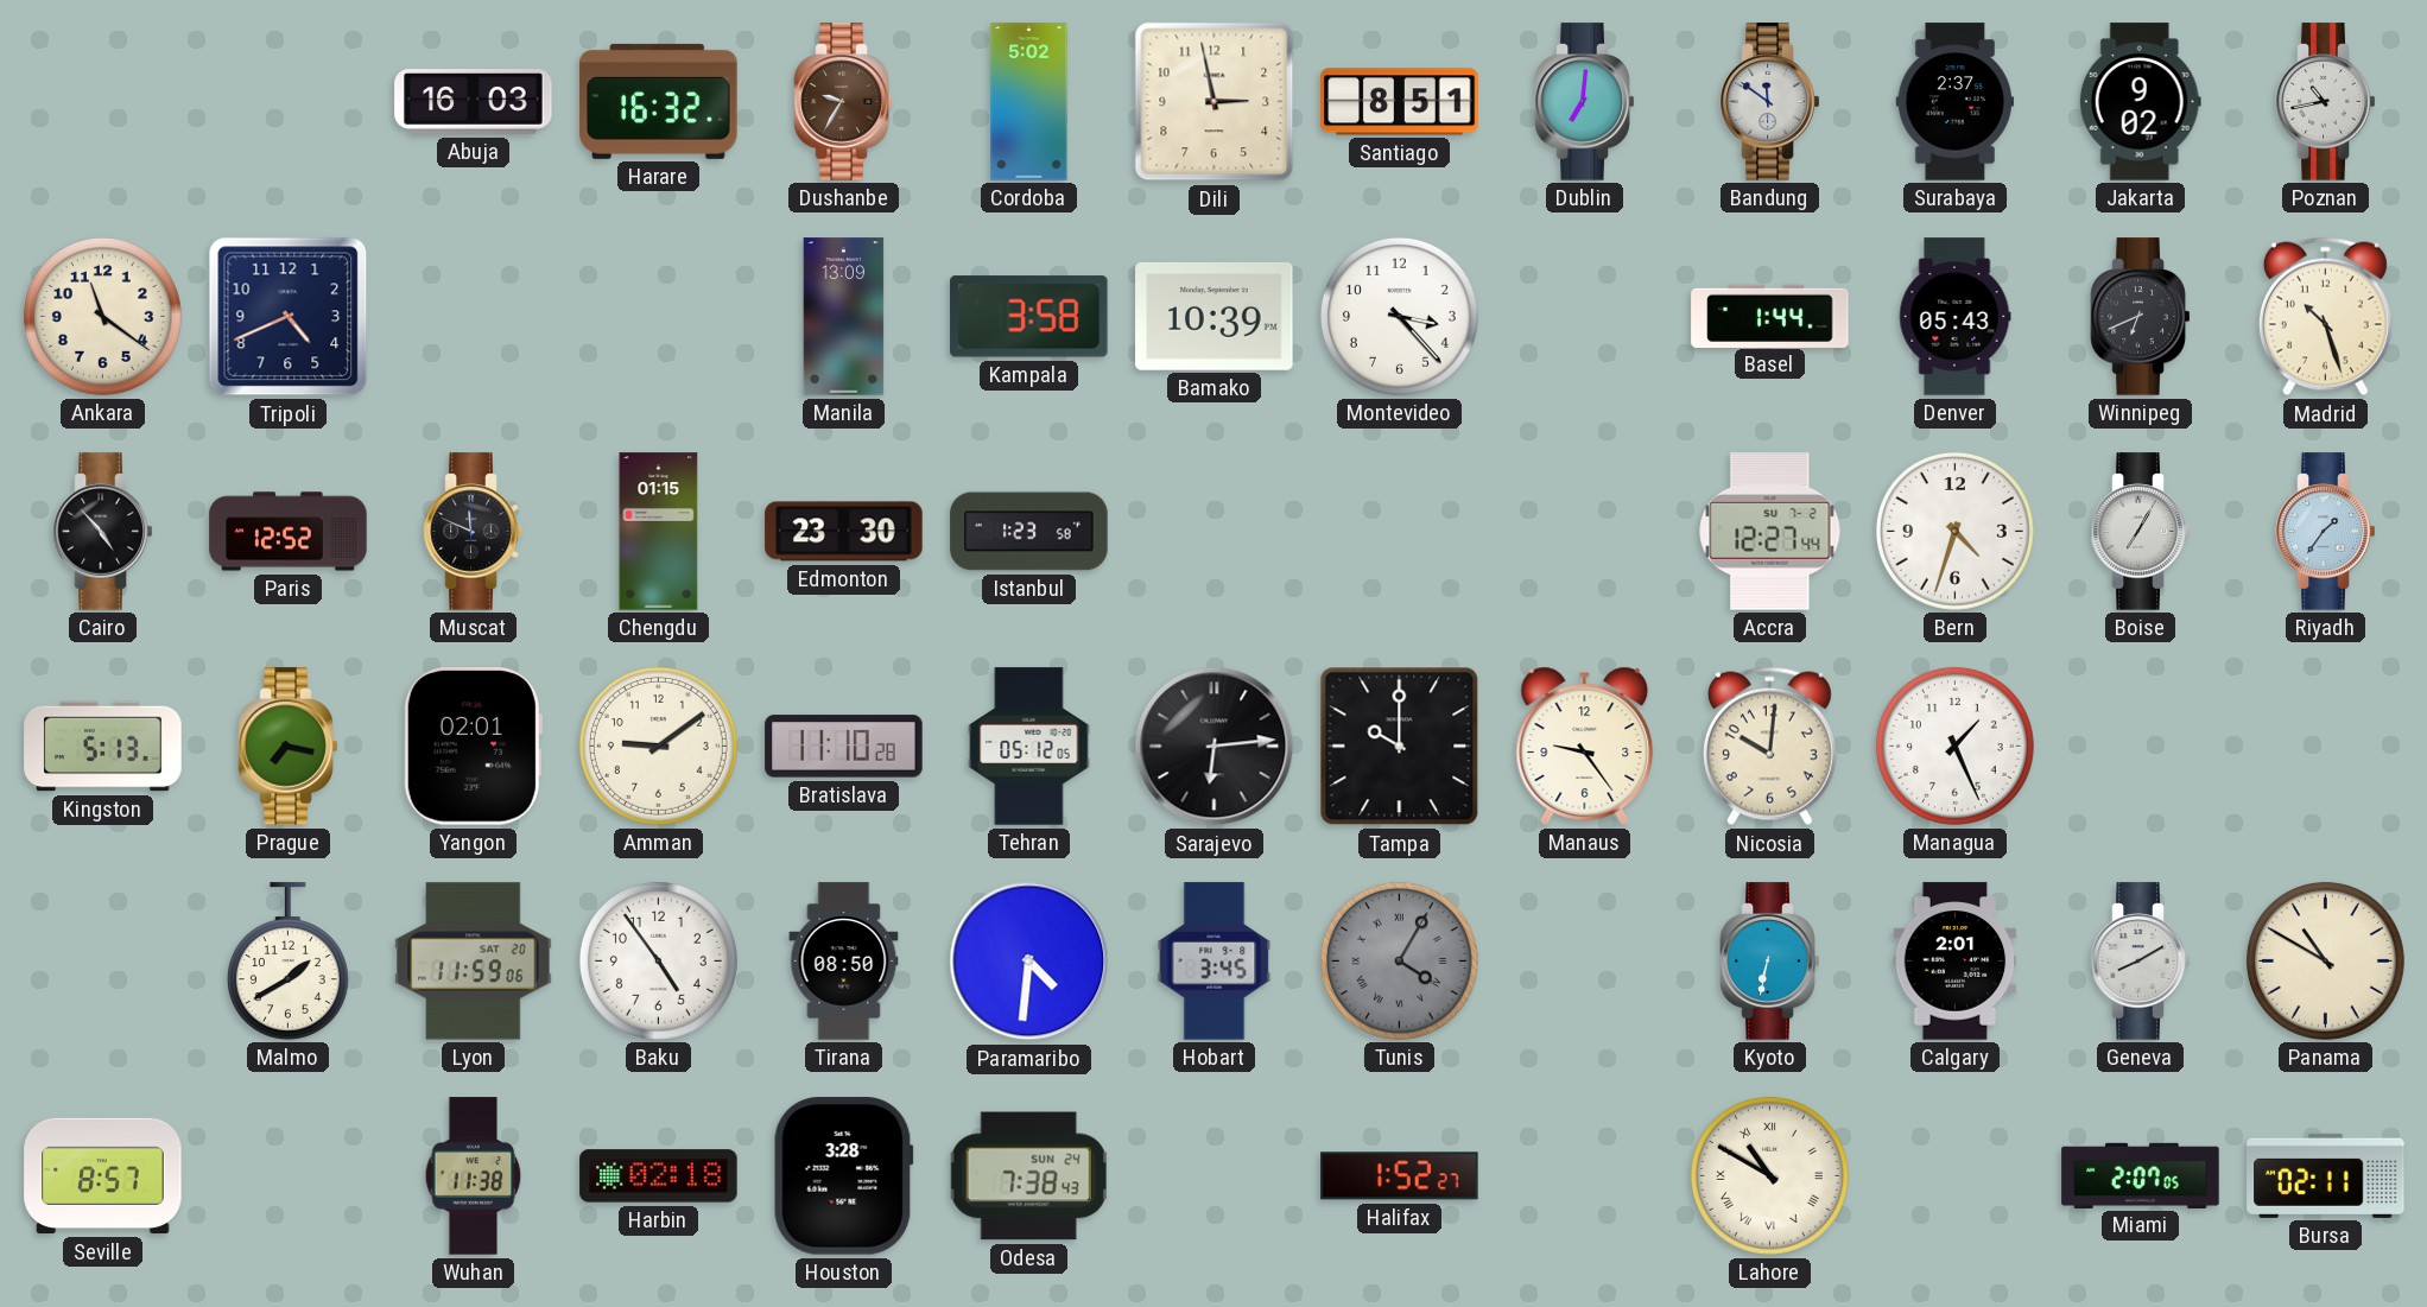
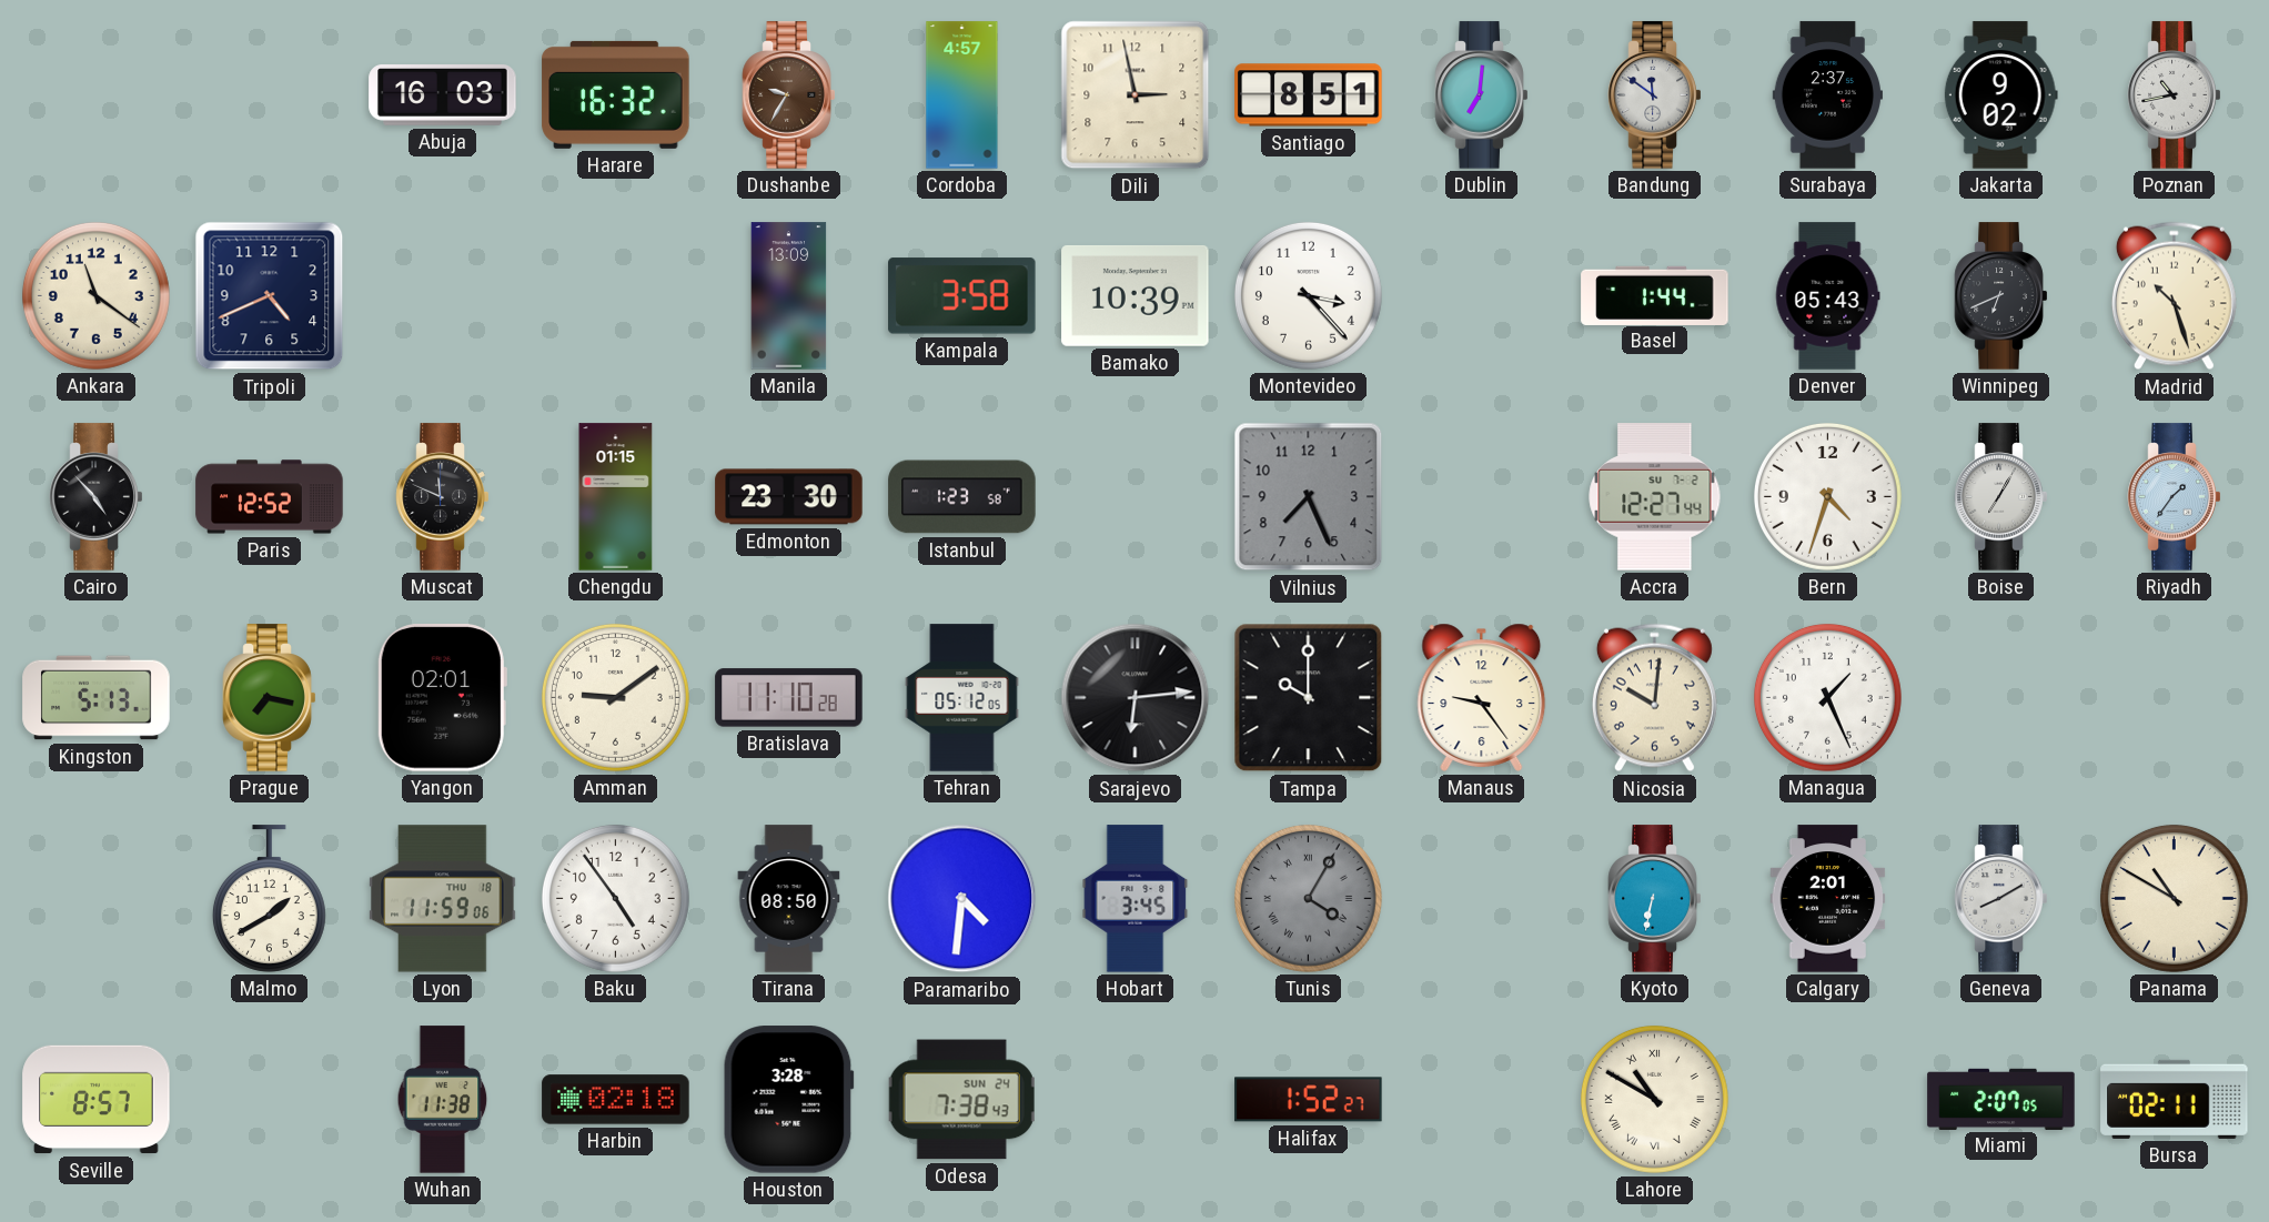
Cordoba: 5:02 -> 4:57
Vilnius: none -> 7:26
Lyon date: SAT 20 -> THU 18
